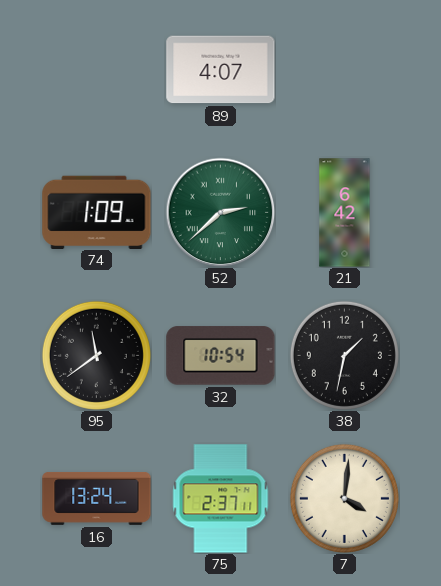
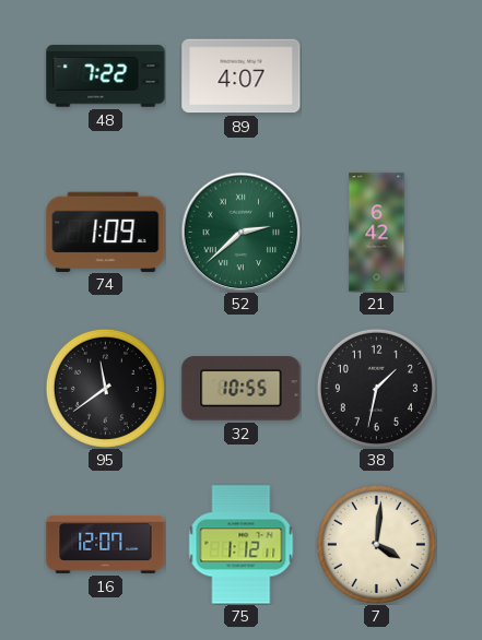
48: none -> 7:22
32: 10:54 -> 10:55
16: 13:24 -> 12:07
75: 2:37 -> 1:12
